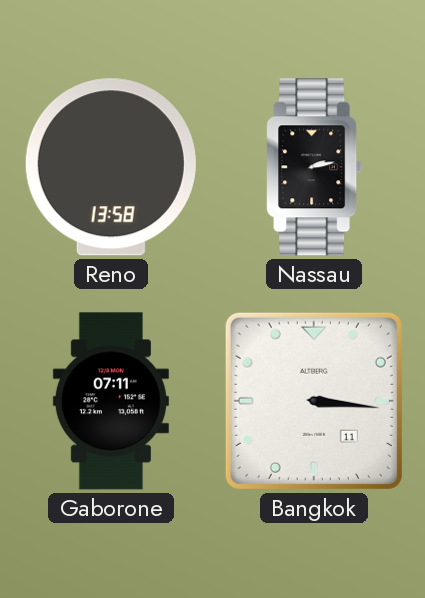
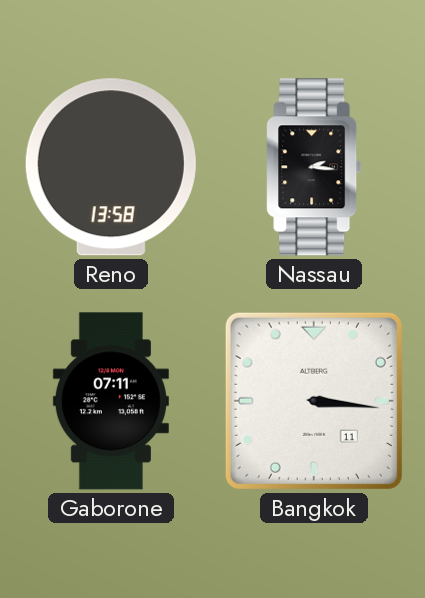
Nassau: 2:13 -> 2:16
